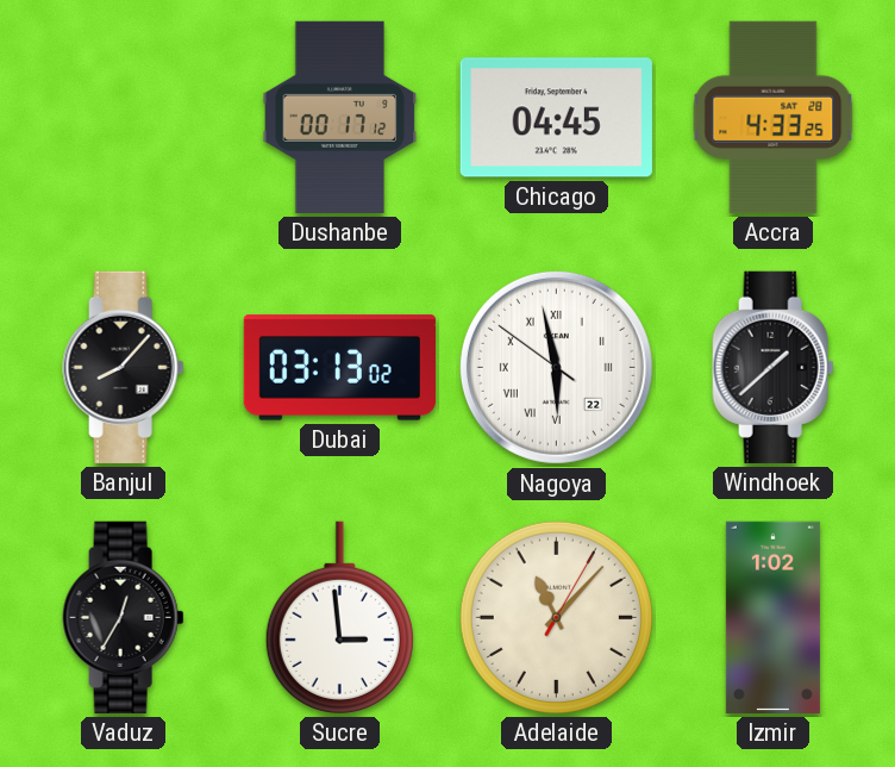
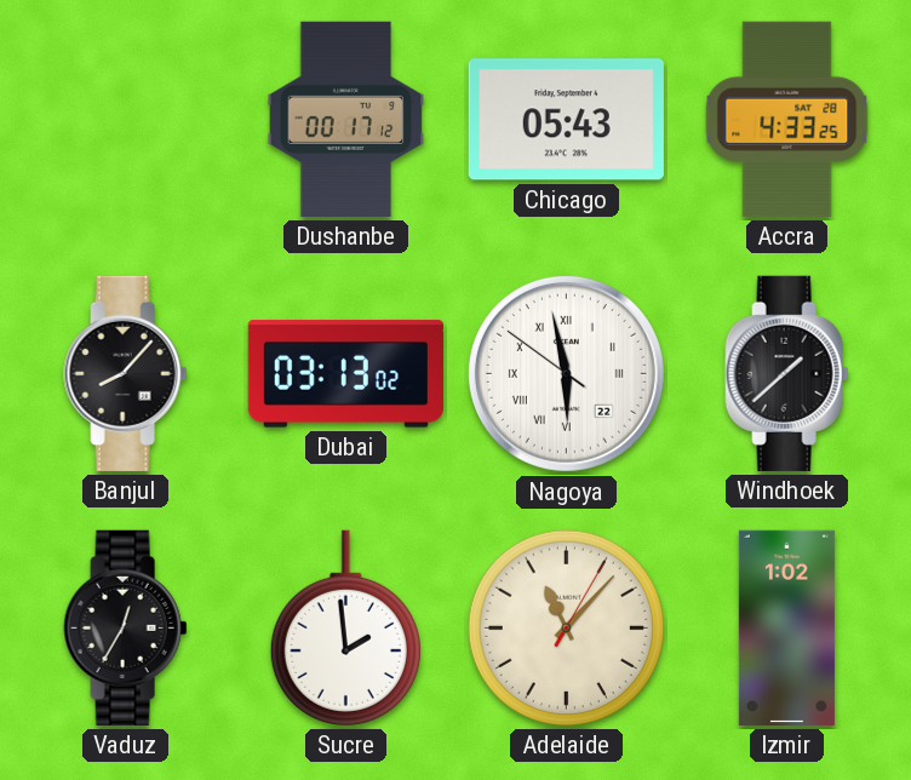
Chicago: 04:45 -> 05:43
Sucre: 2:59 -> 1:59
